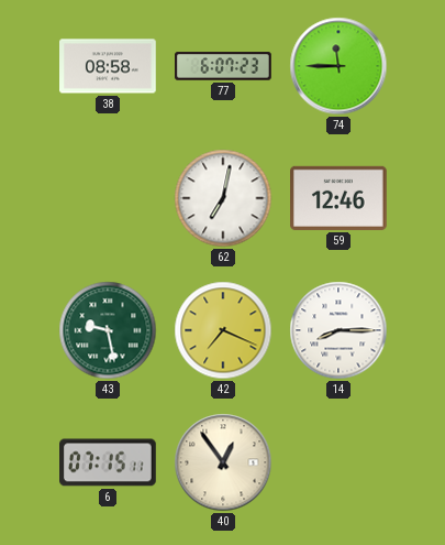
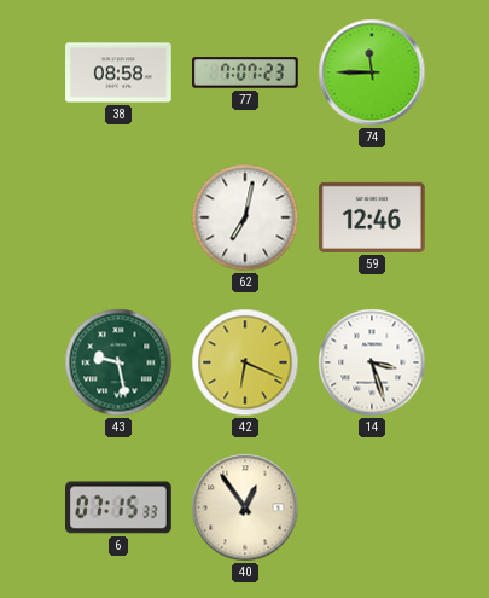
77: 6:07 -> 7:07
42: 7:19 -> 6:19
14: 8:15 -> 3:27
6: 07:15:11 -> 07:15:33
